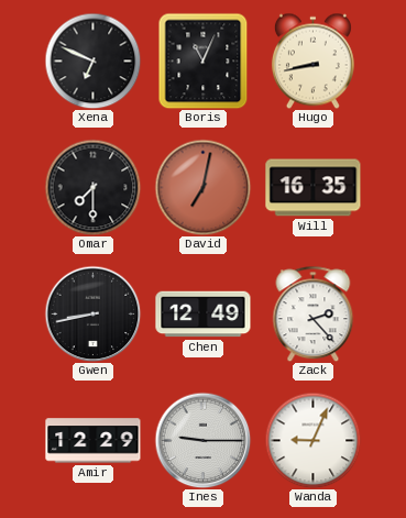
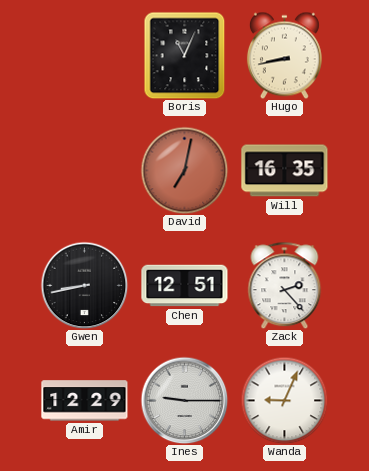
Xena: 6:49 -> none
Omar: 7:30 -> none
Chen: 12:49 -> 12:51
